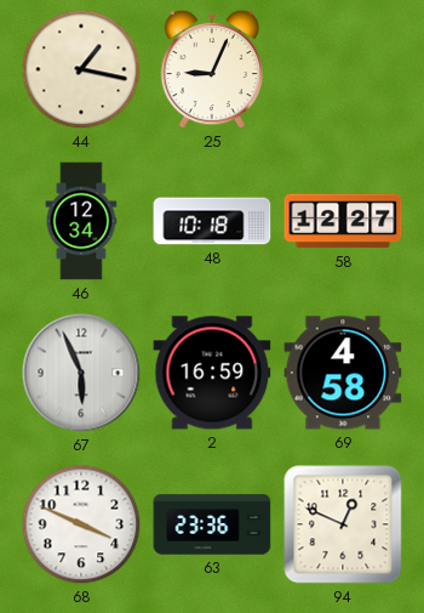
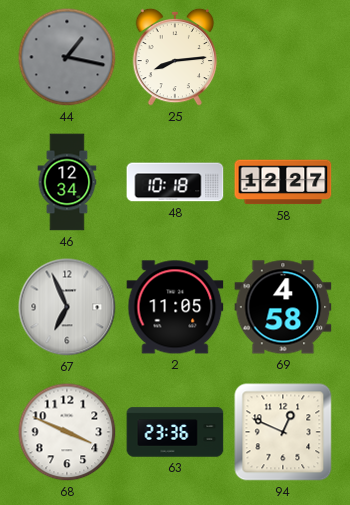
44 dial: cream -> grey
25: 9:04 -> 8:14
67: 5:56 -> 6:56
2: 16:59 -> 11:05
